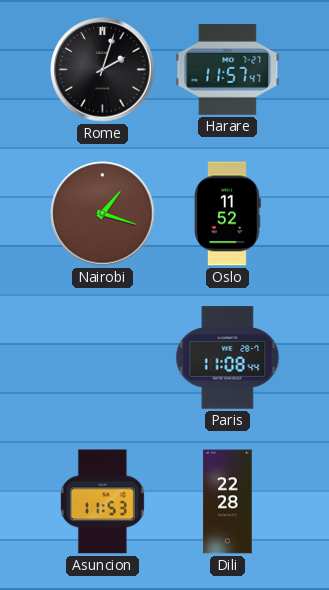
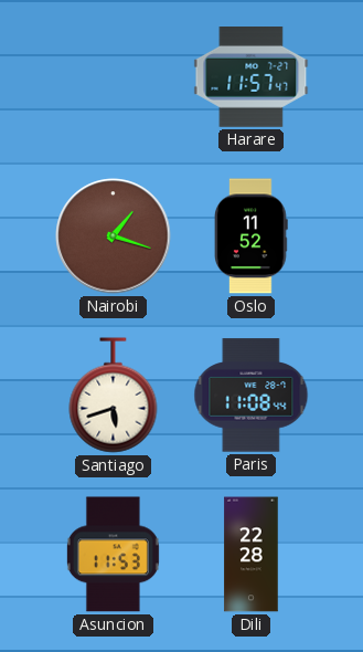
Rome: 2:03 -> none
Santiago: none -> 5:42
